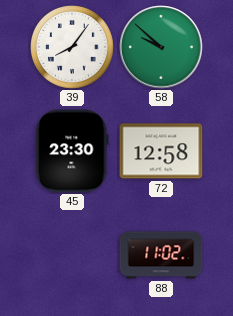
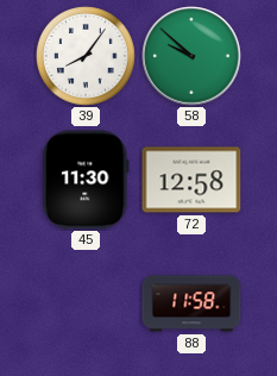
45: 23:30 -> 11:30
88: 11:02 -> 11:58
